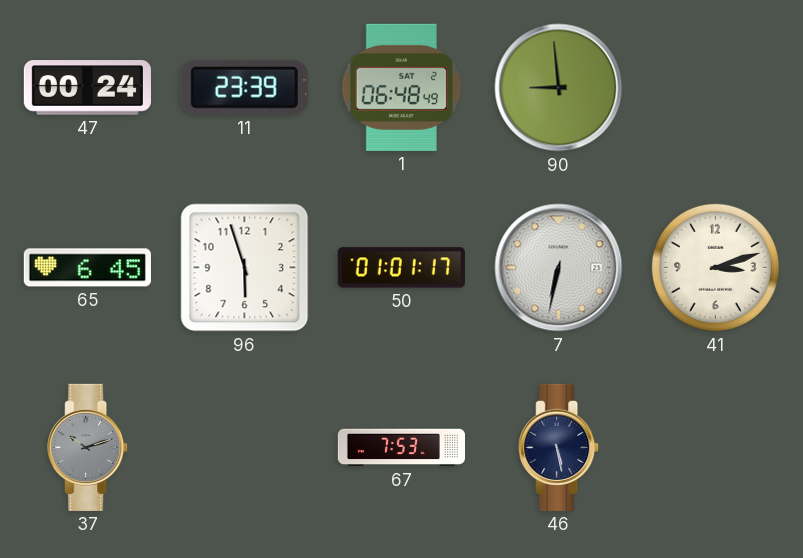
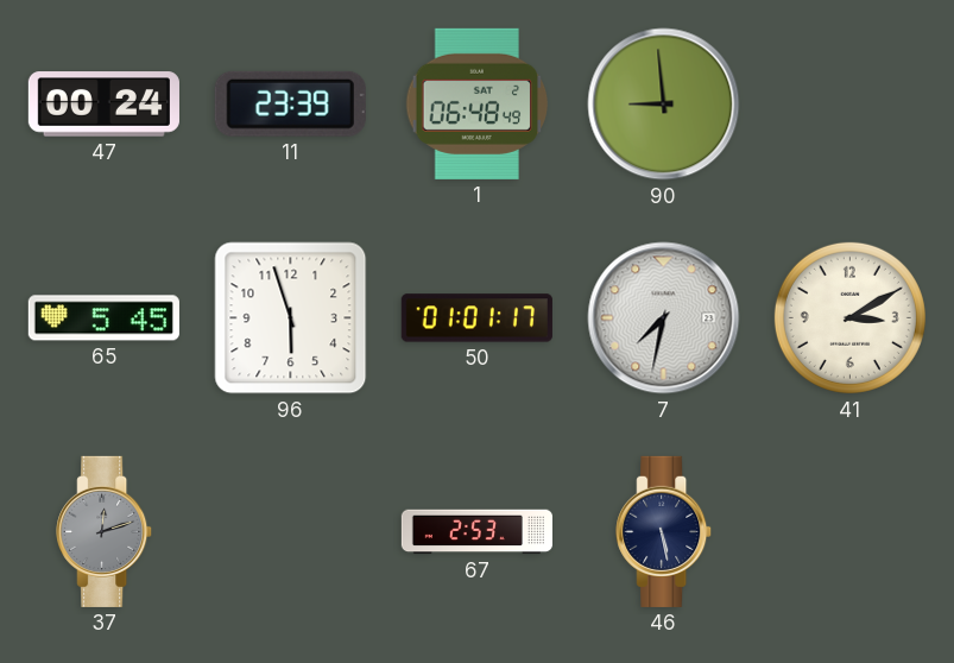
65: 6:45 -> 5:45
7: 6:32 -> 7:32
41: 3:12 -> 3:10
37: 10:12 -> 12:12
67: 7:53 -> 2:53
